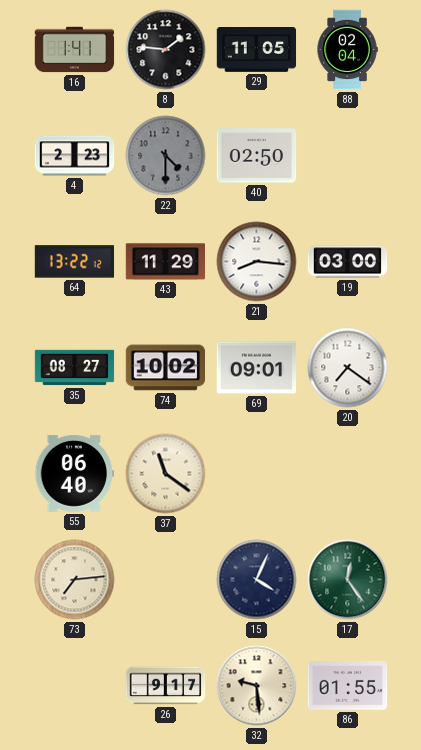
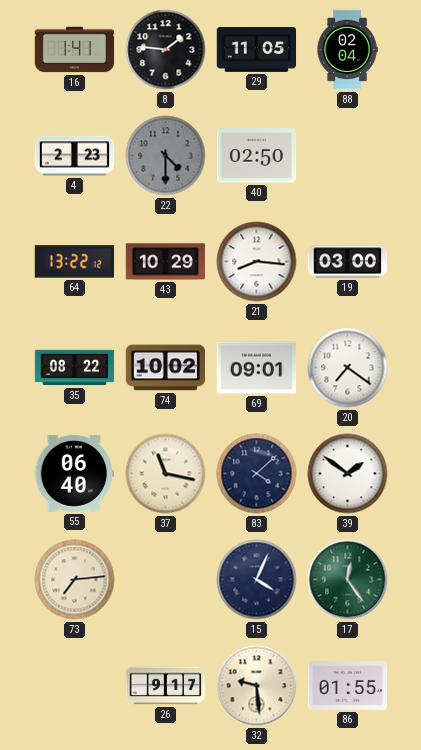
43: 11:29 -> 10:29
35: 08:27 -> 08:22
37: 11:21 -> 11:17
83: none -> 4:08
39: none -> 1:51
